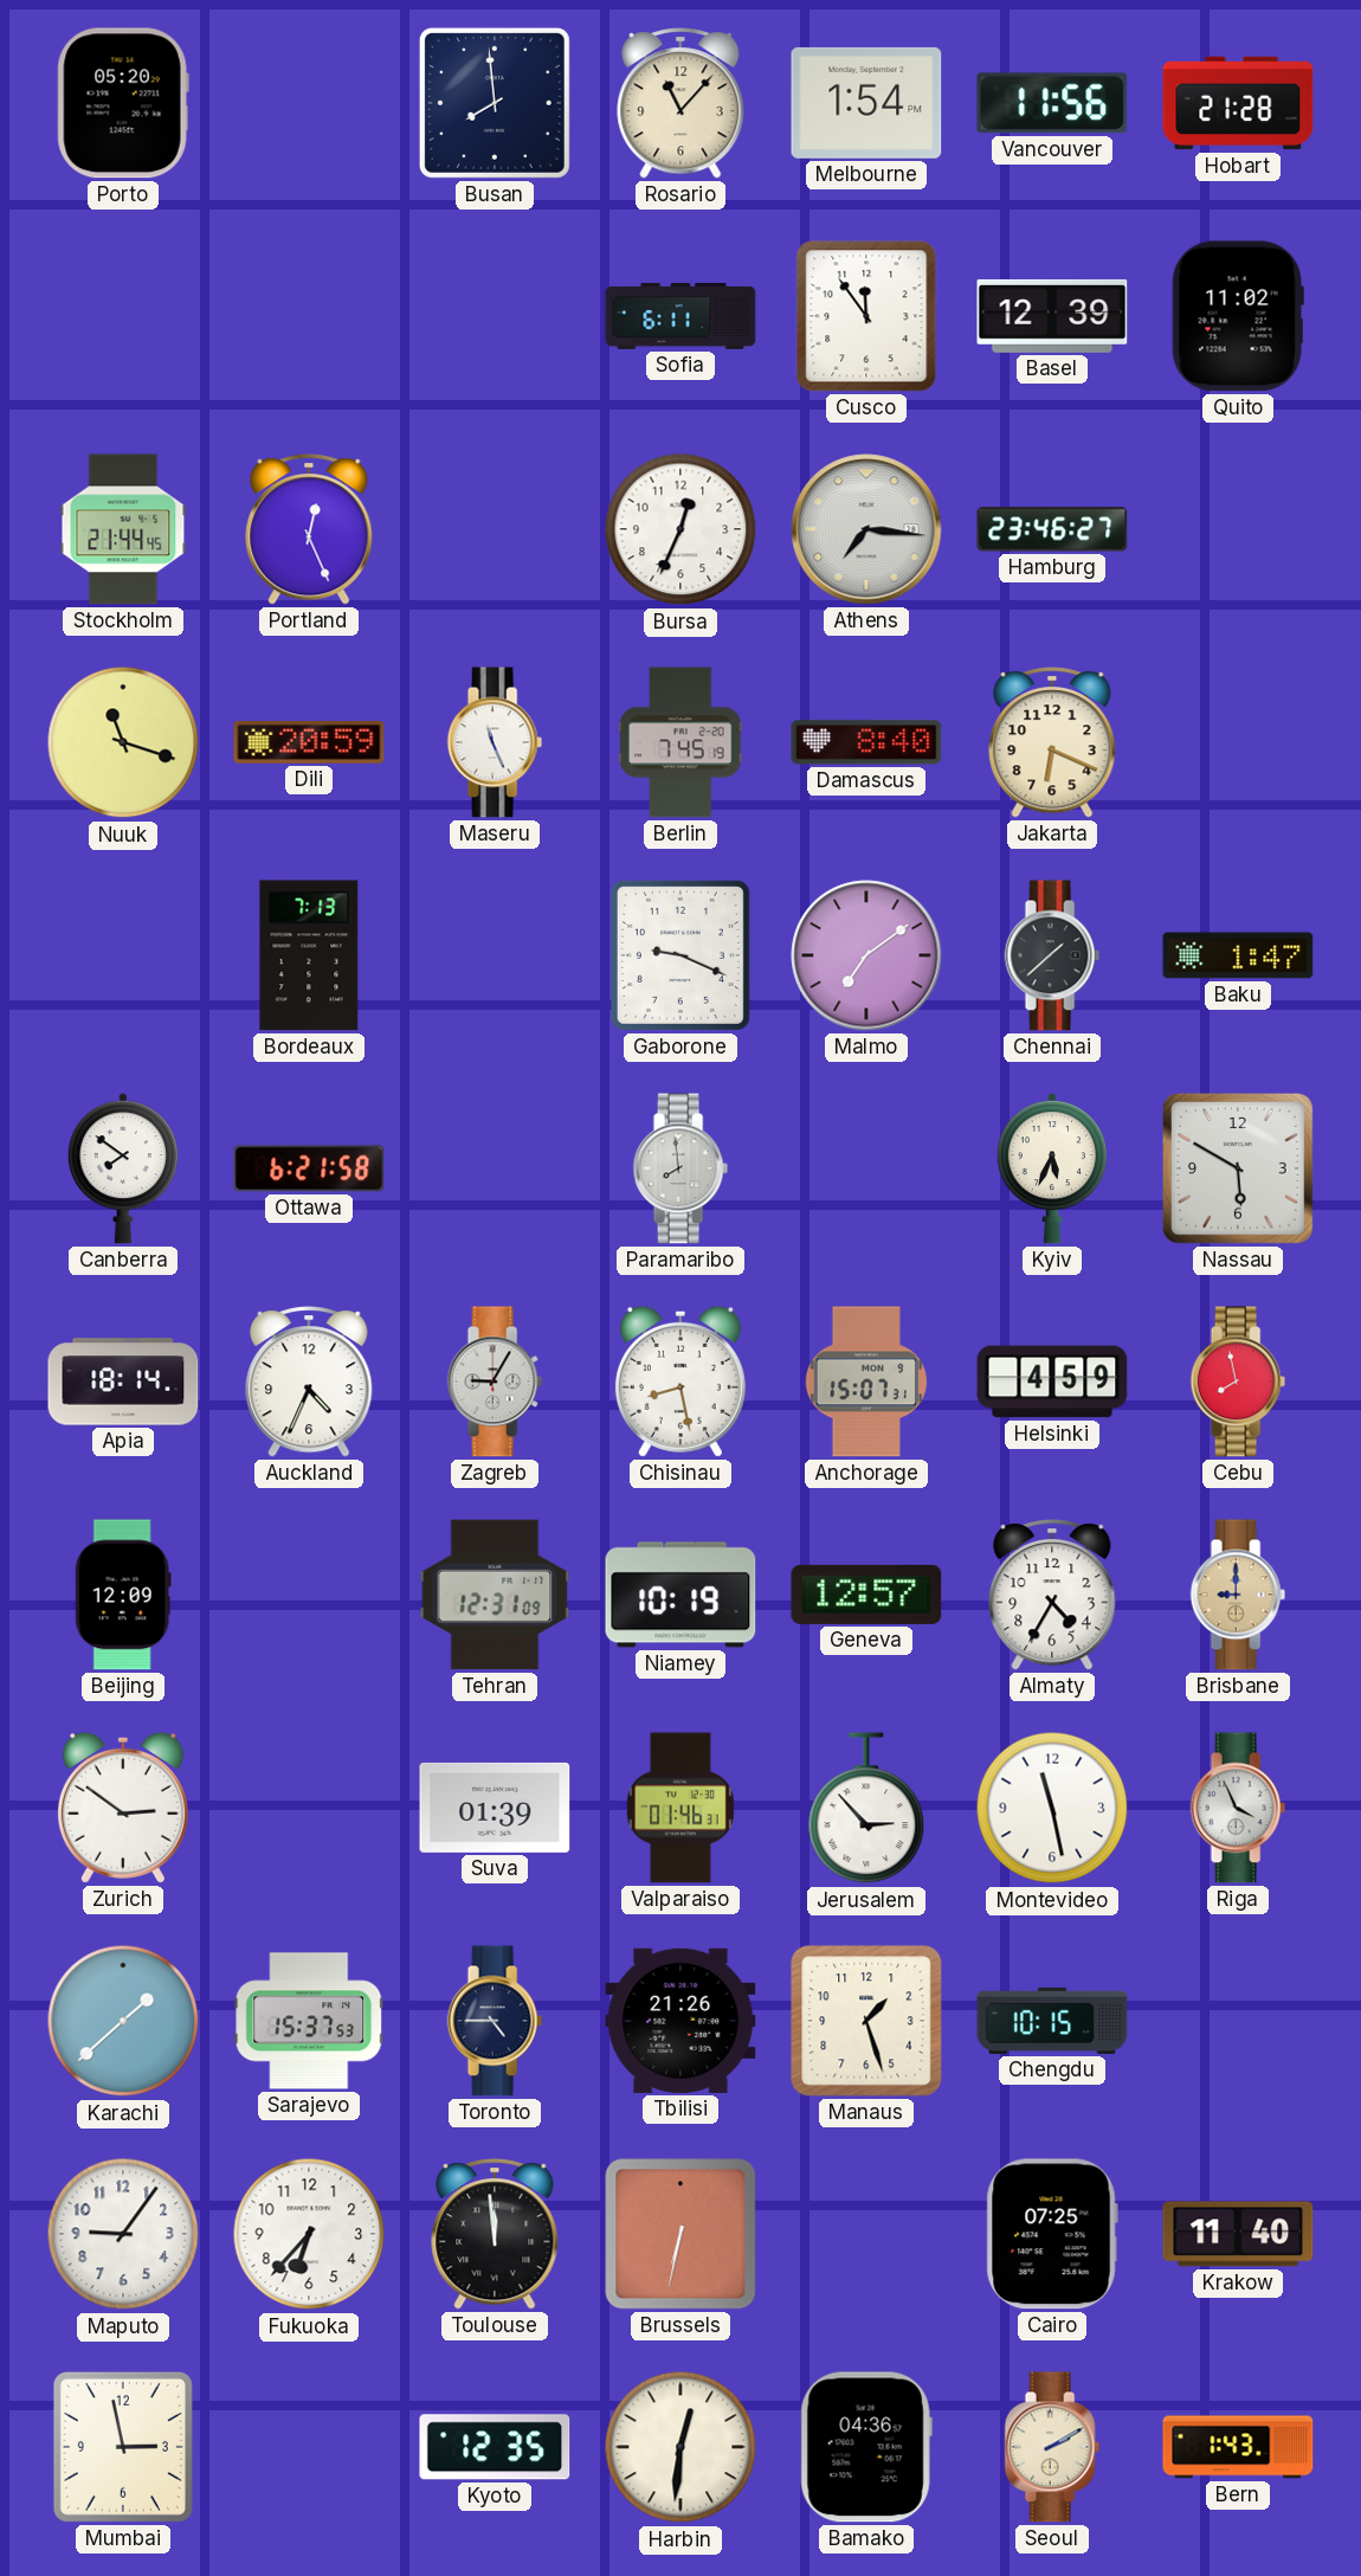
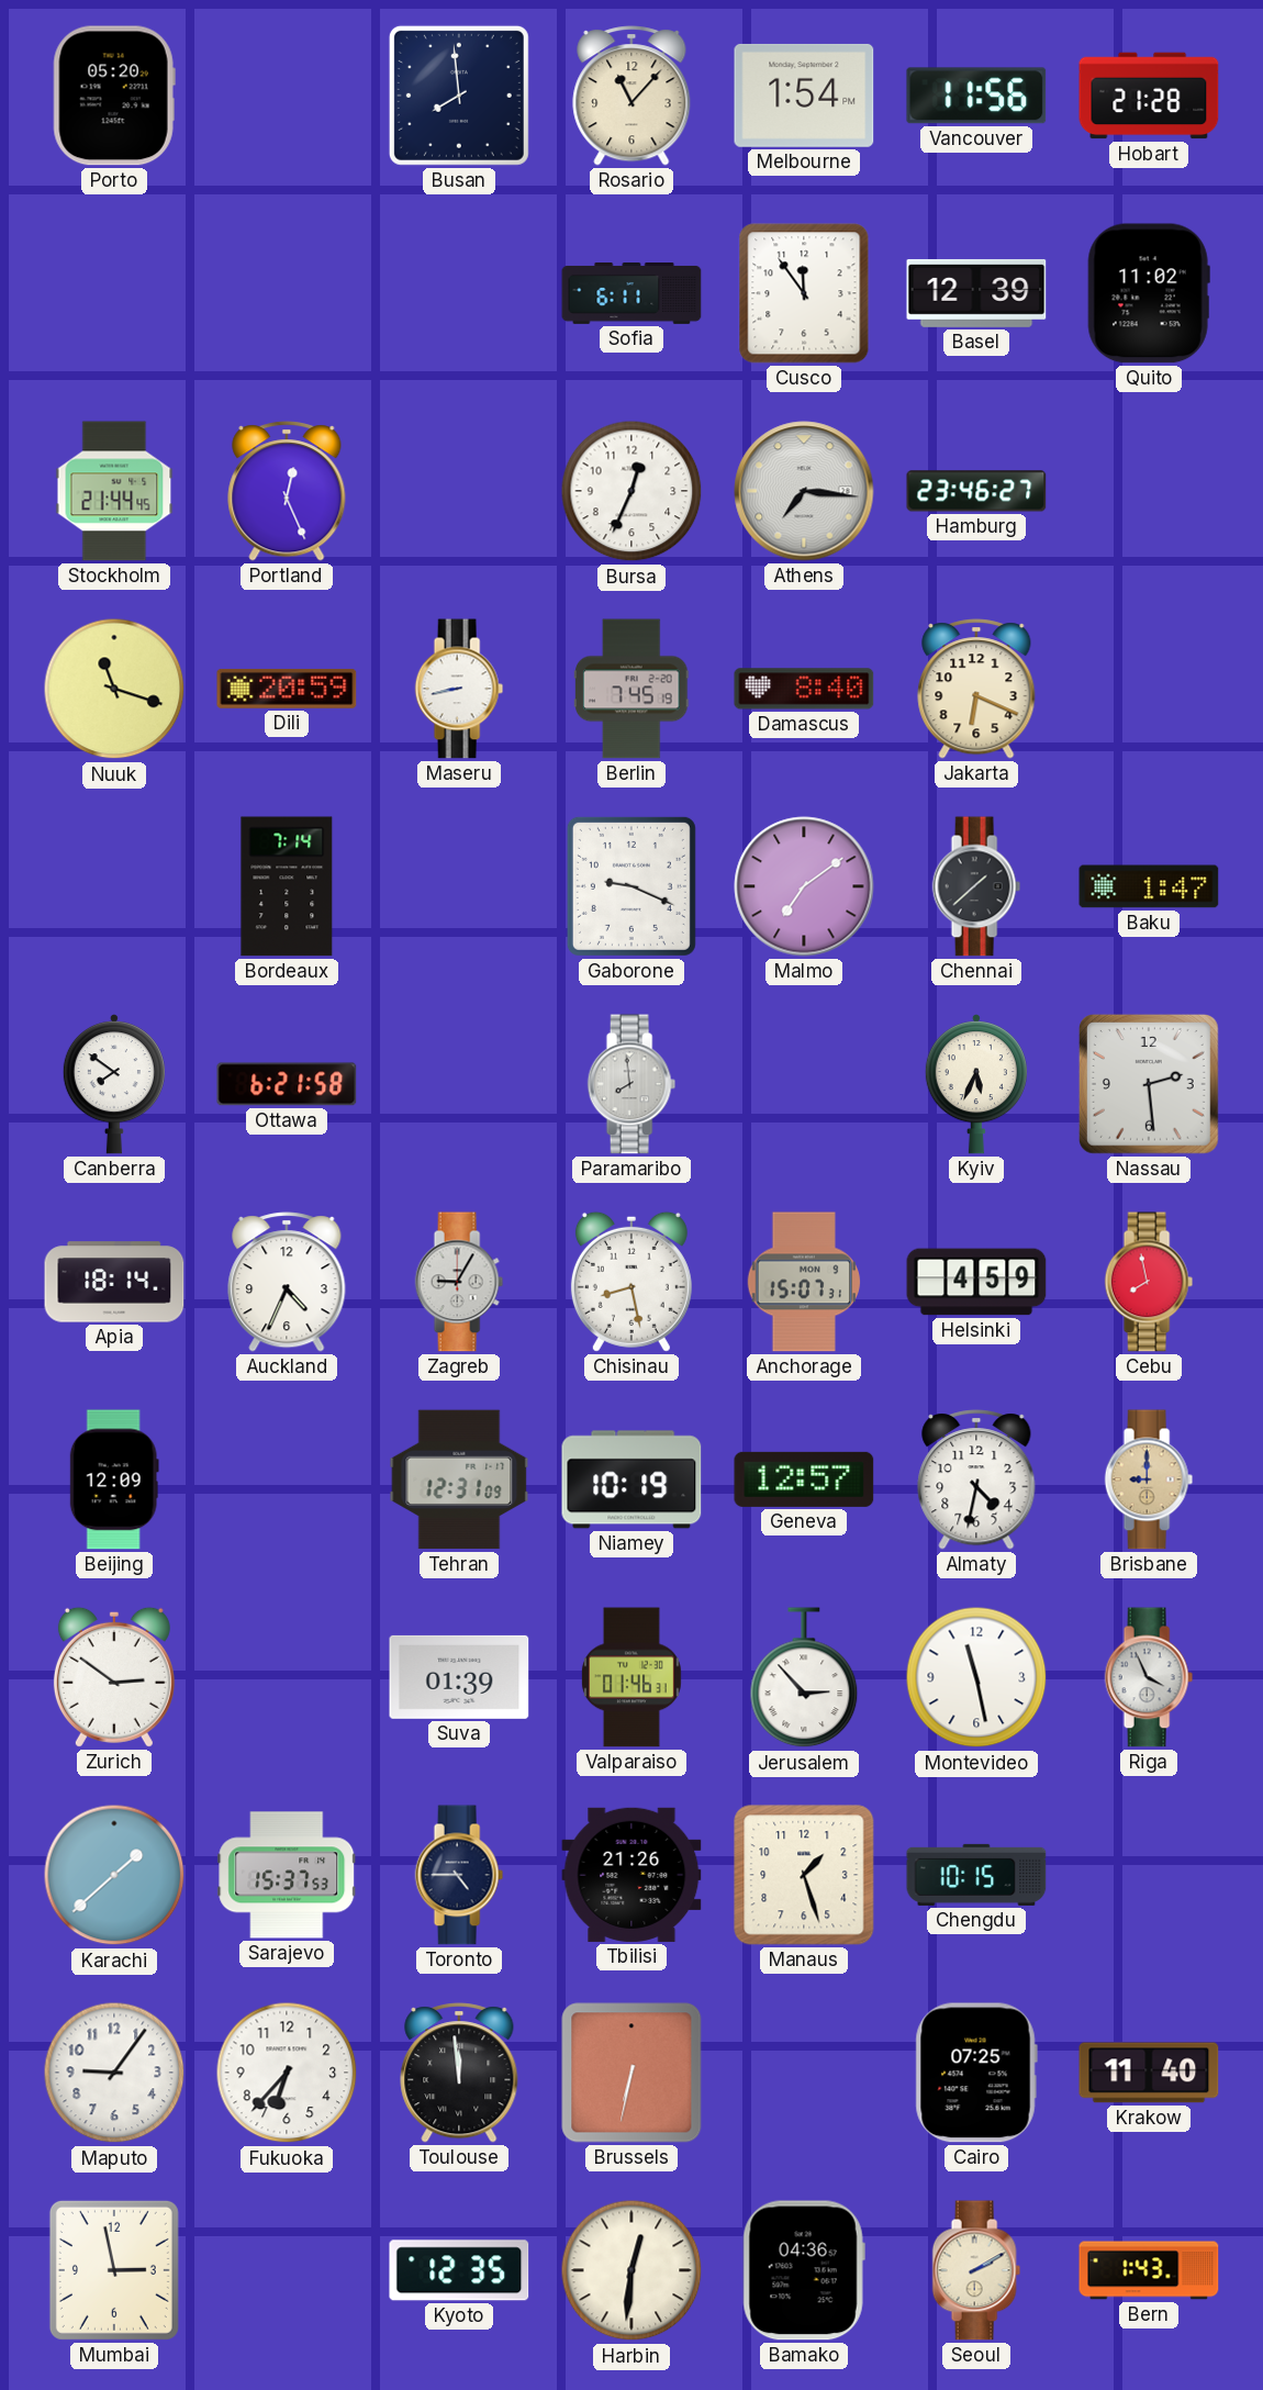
Maseru: 11:26 -> 8:43
Bordeaux: 7:13 -> 7:14
Nassau: 5:50 -> 2:29
Almaty: 4:35 -> 4:32
